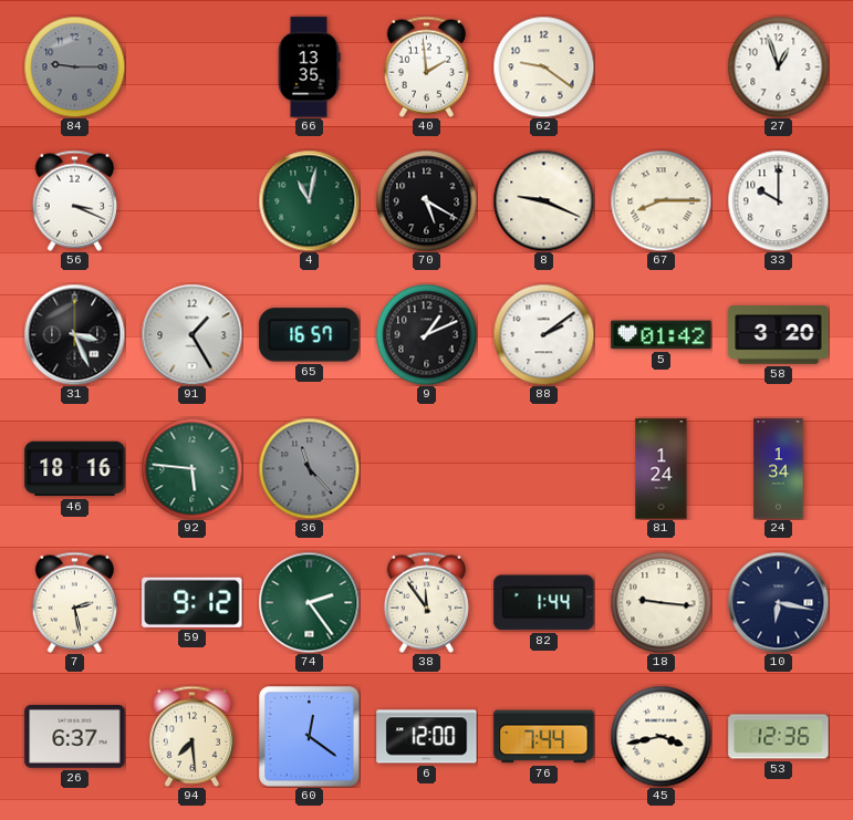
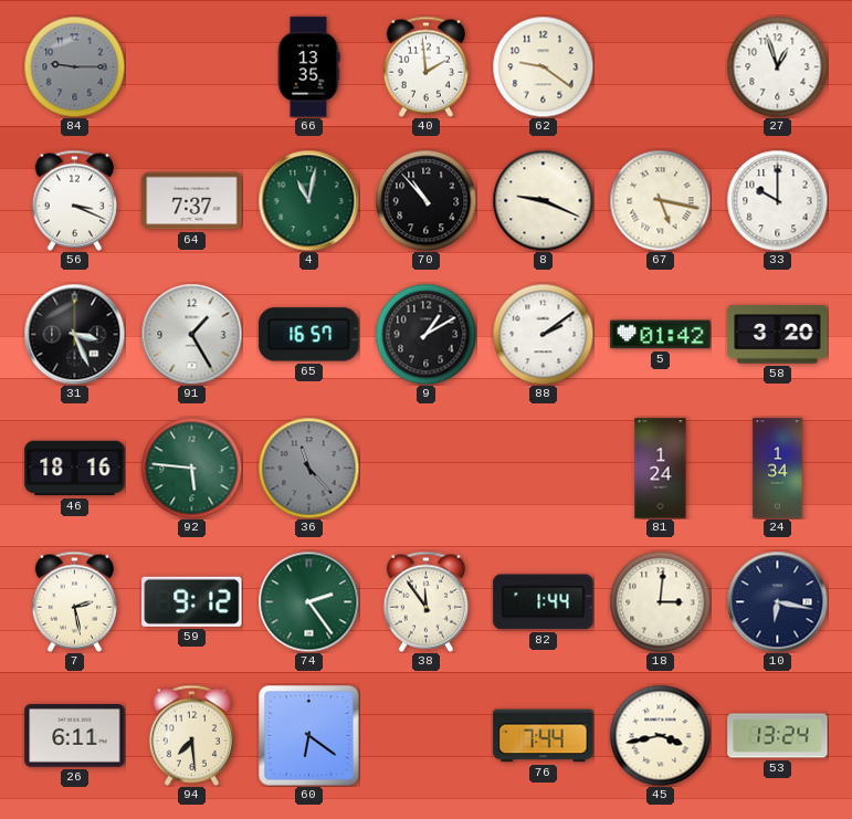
64: none -> 7:37
70: 5:20 -> 10:53
67: 8:15 -> 5:17
9: 1:11 -> 1:10
18: 9:16 -> 3:01
26: 6:37 -> 6:11
60: 12:21 -> 6:21
6: 12:00 -> none
53: 12:36 -> 13:24
